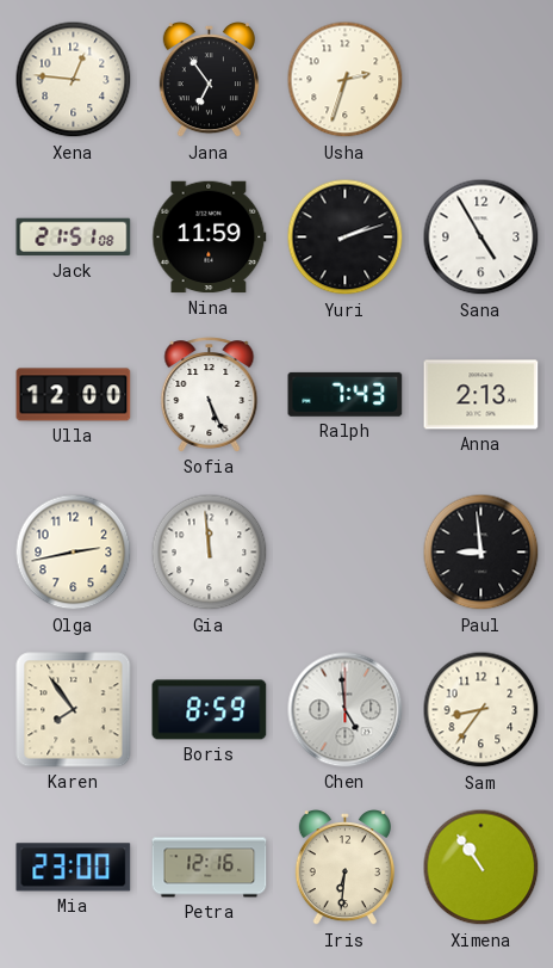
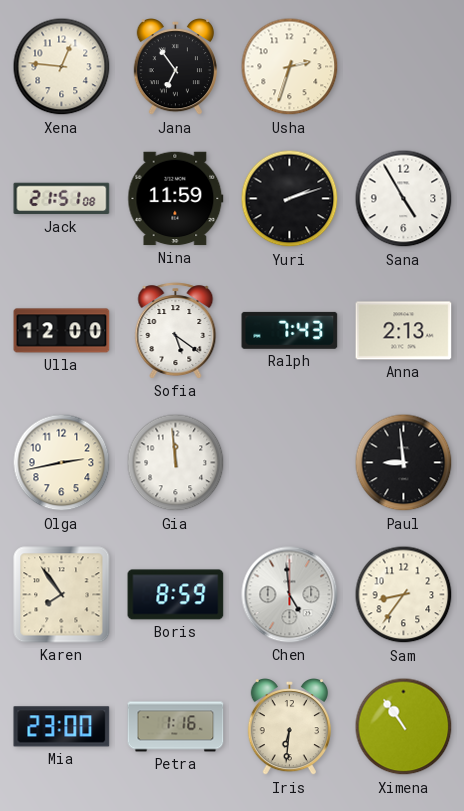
Sofia: 5:26 -> 5:21
Petra: 12:16 -> 1:16
